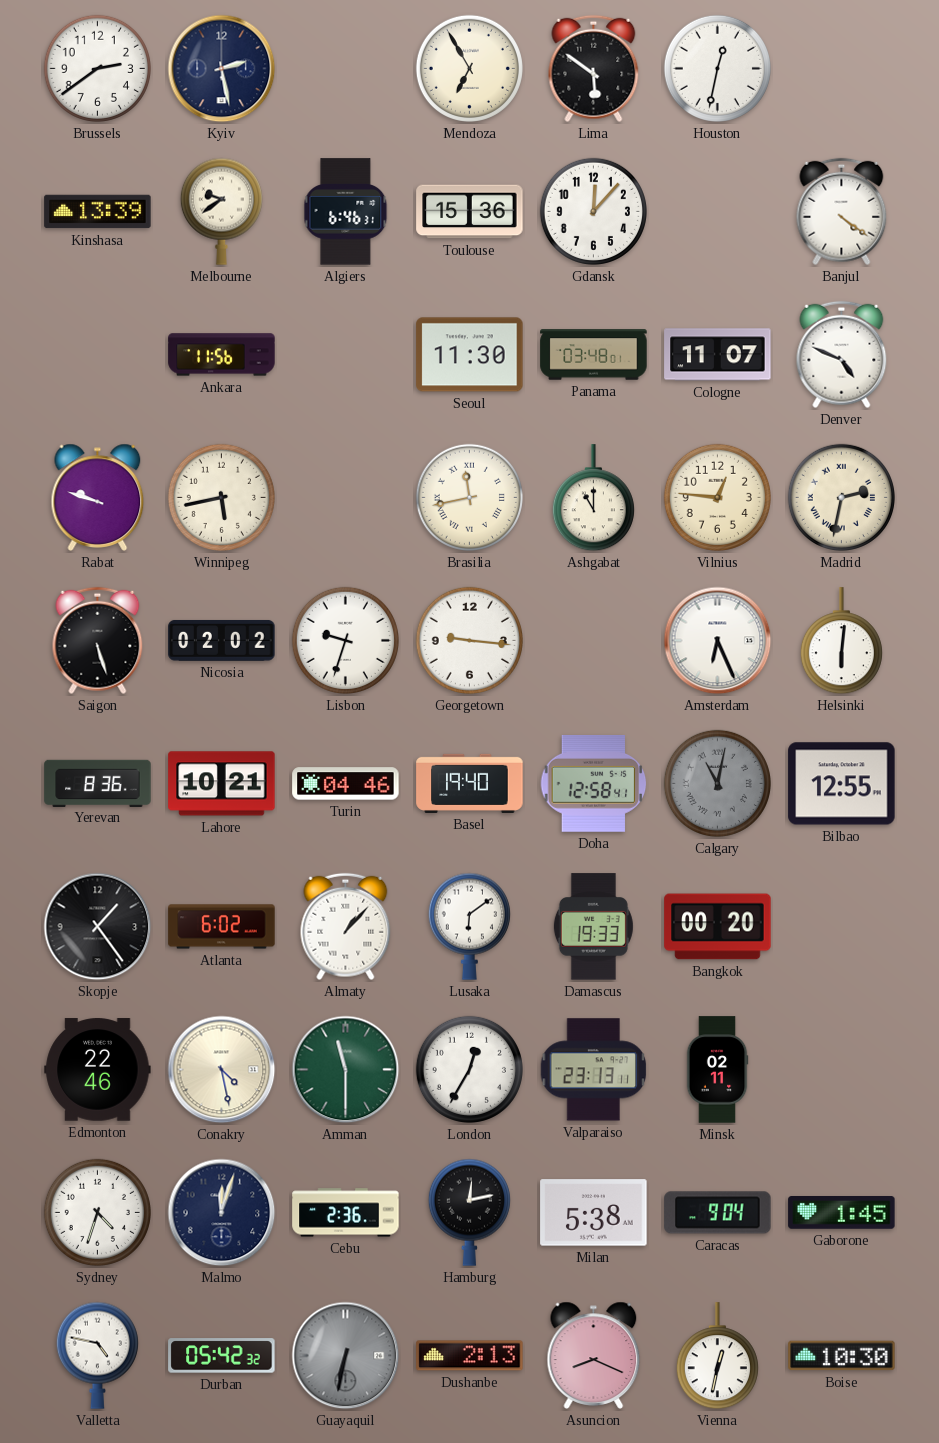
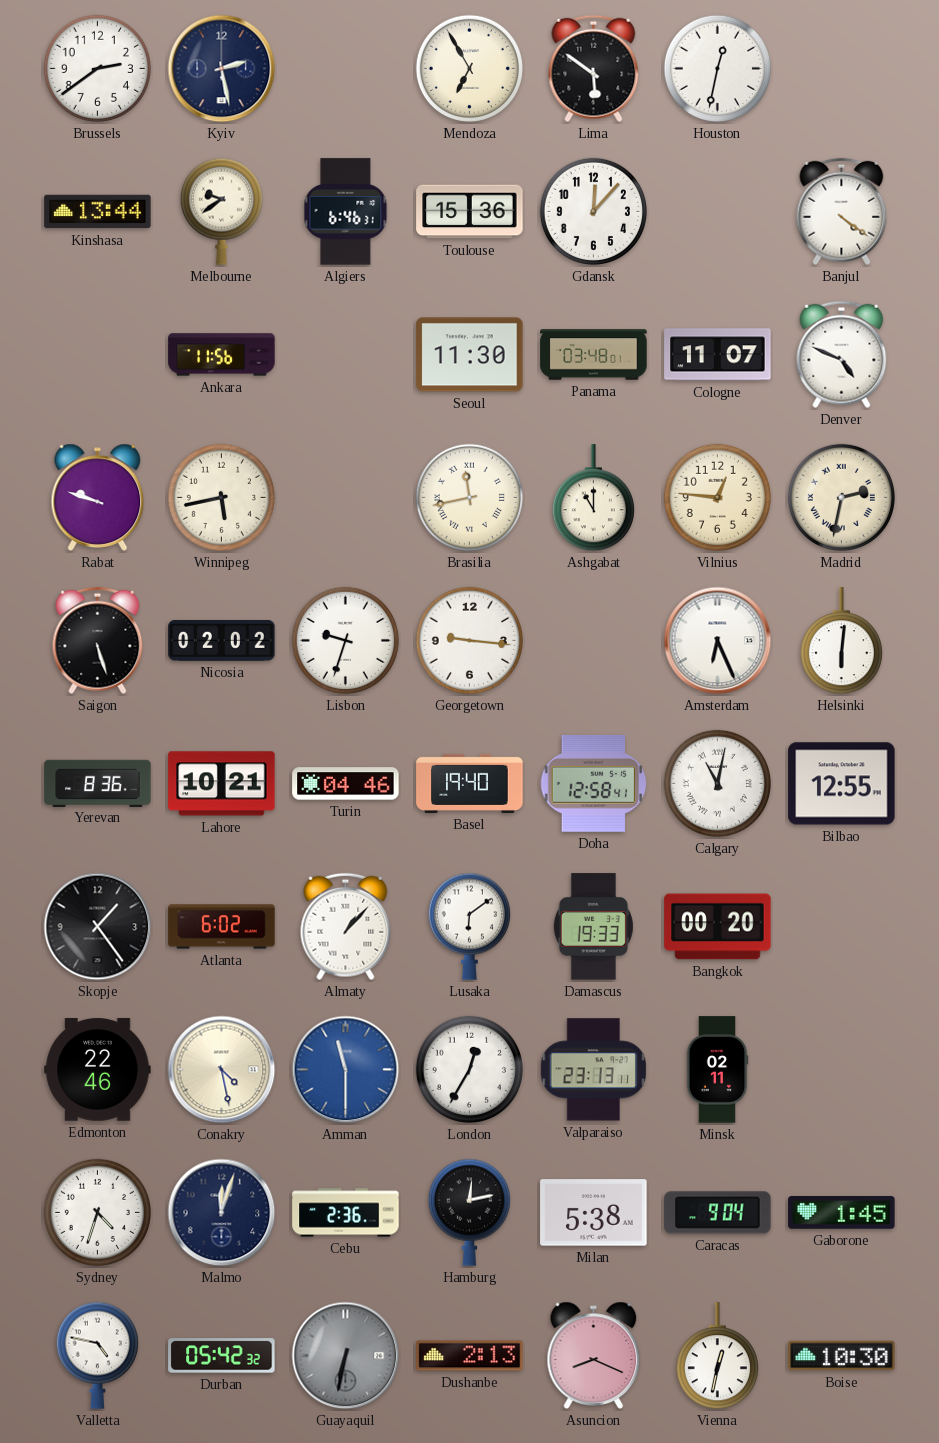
Kinshasa: 13:39 -> 13:44
Calgary dial: grey -> white
Amman dial: green -> blue
